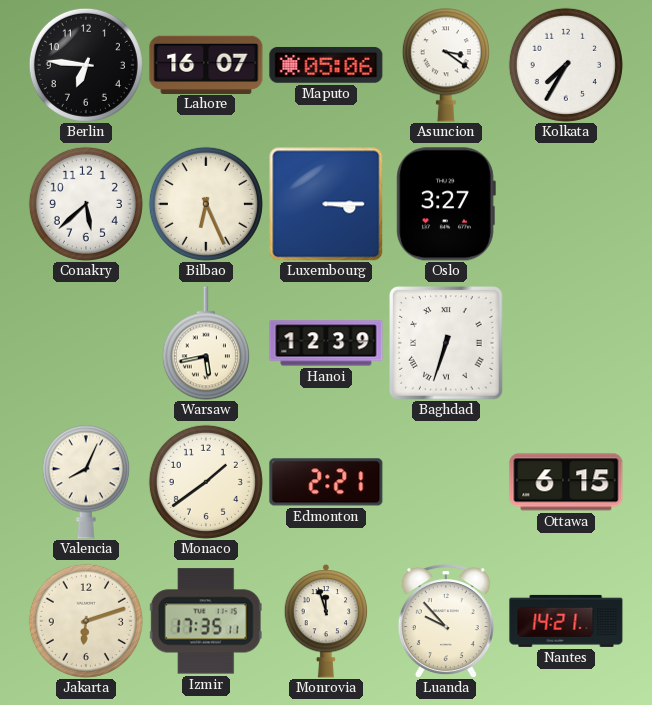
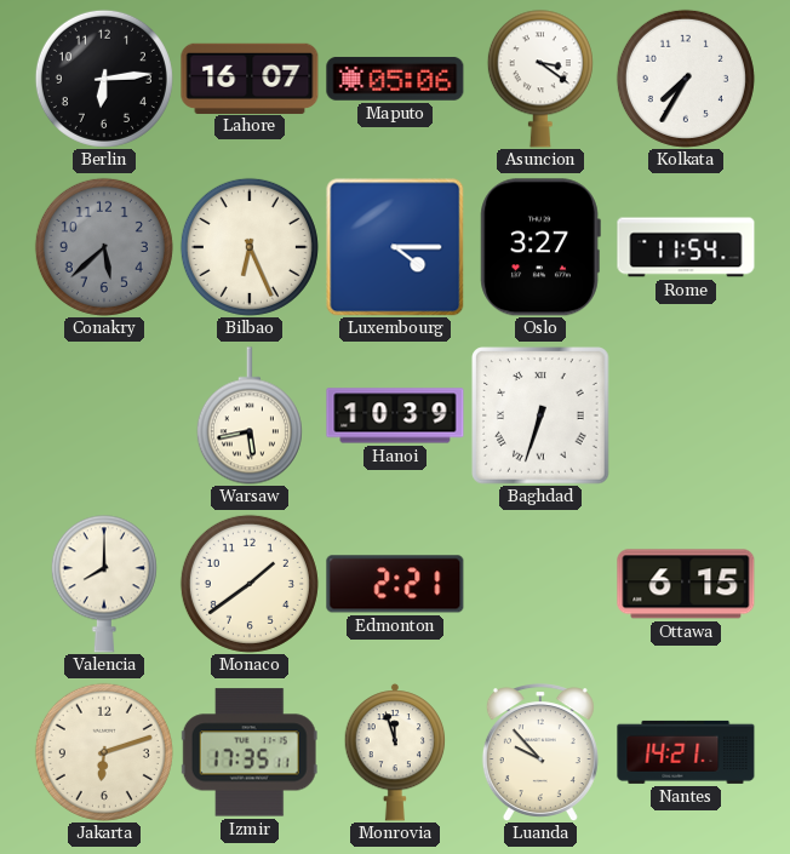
Berlin: 6:46 -> 6:14
Conakry dial: white -> grey
Luxembourg: 3:15 -> 4:15
Rome: none -> 11:54
Hanoi: 12:39 -> 10:39
Valencia: 8:04 -> 8:00
